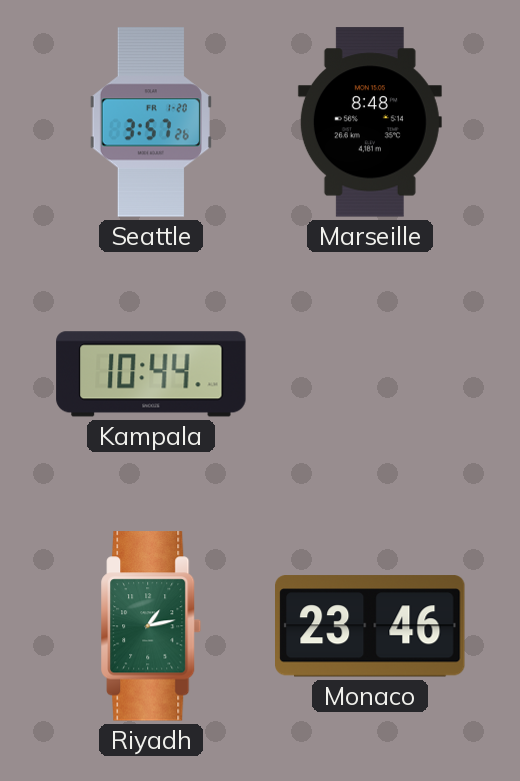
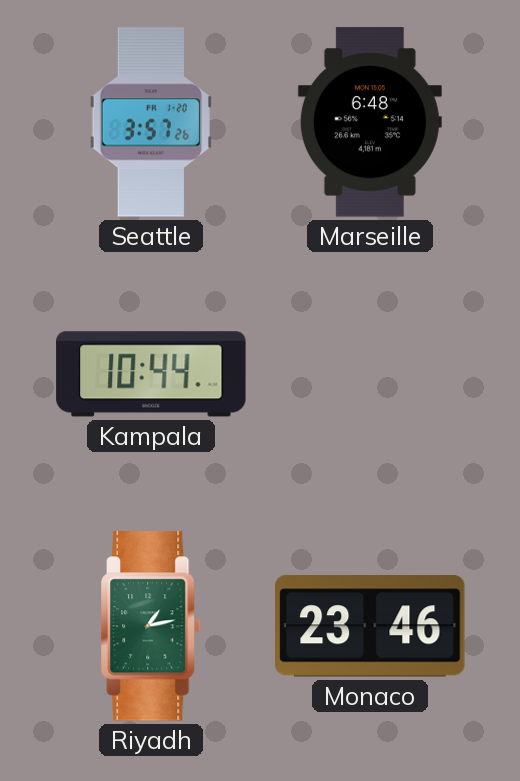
Marseille: 8:48 -> 6:48
